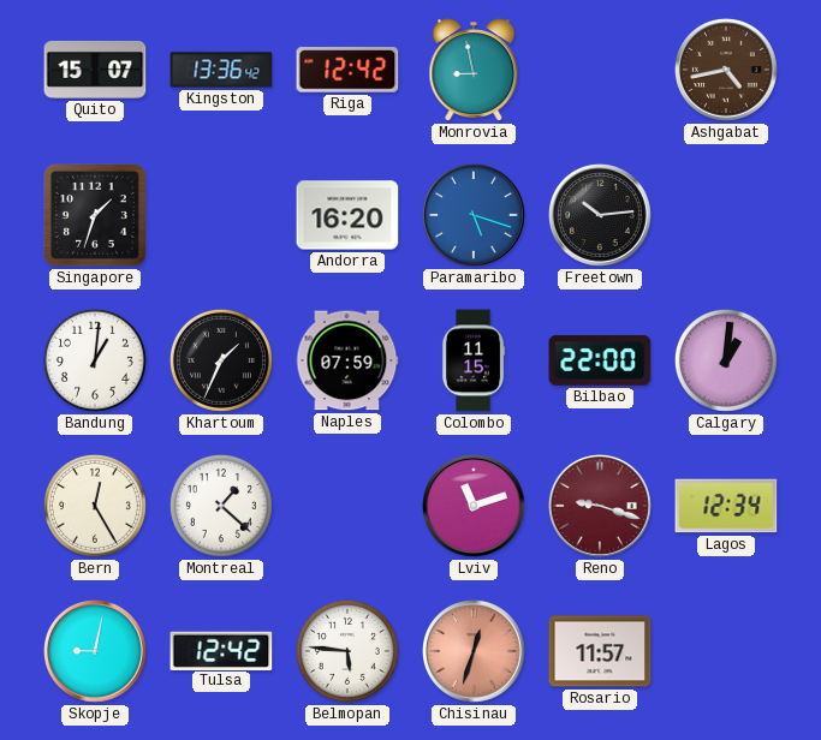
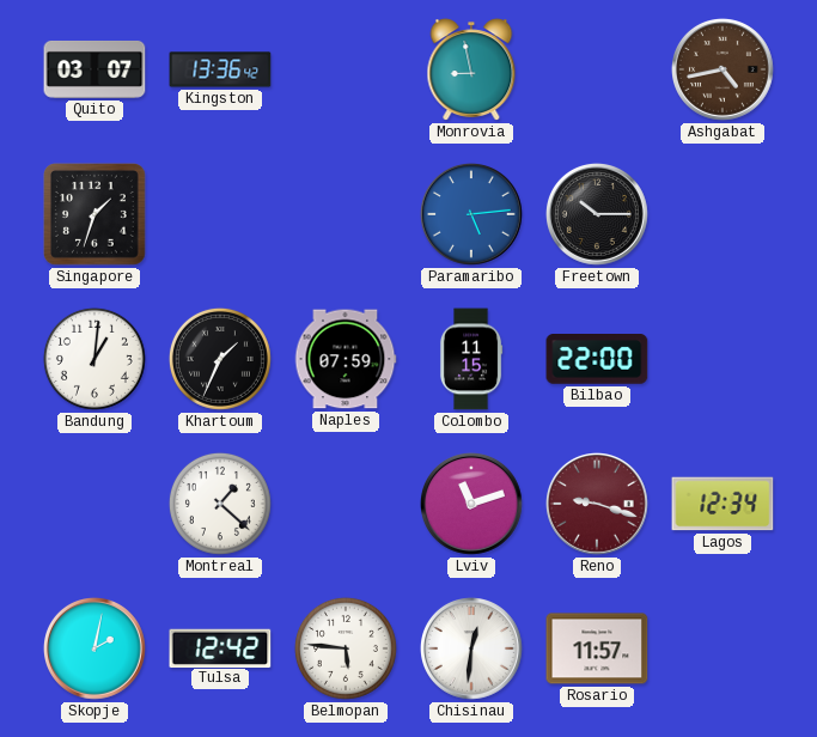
Quito: 15:07 -> 03:07
Riga: 12:42 -> none
Andorra: 16:20 -> none
Paramaribo: 5:18 -> 5:14
Freetown: 10:14 -> 10:15
Calgary: 1:01 -> none
Bern: 12:25 -> none
Skopje: 9:02 -> 2:02
Chisinau: 12:33 -> 12:31
Chisinau dial: salmon -> white
